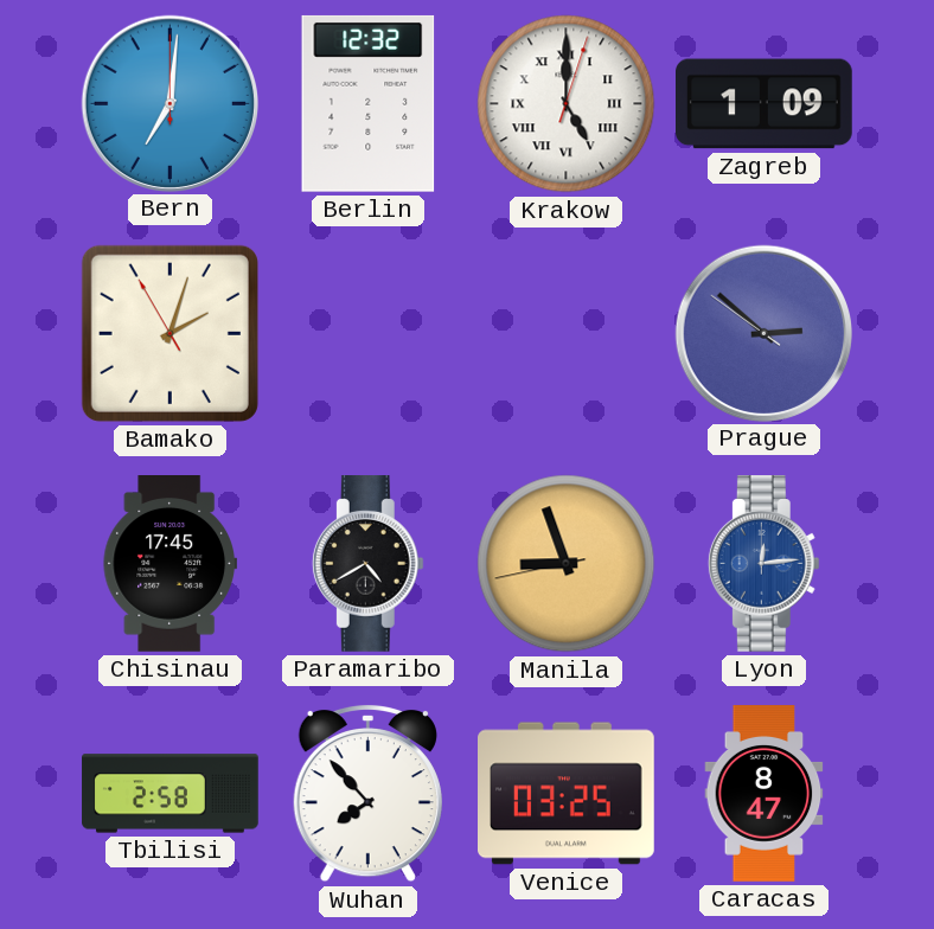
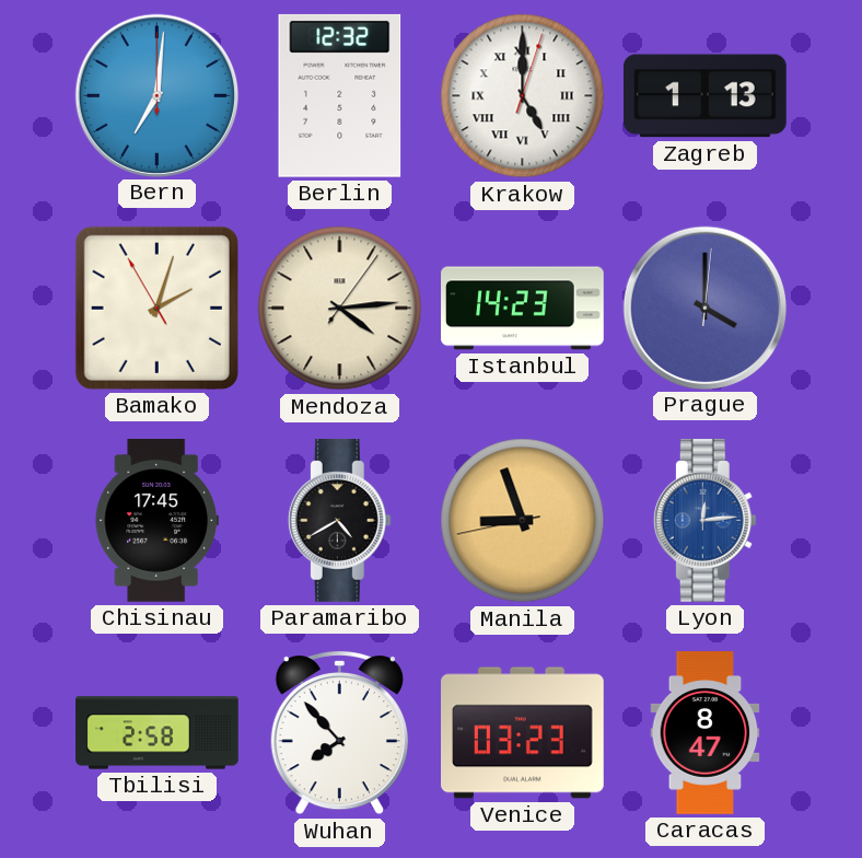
Zagreb: 1:09 -> 1:13
Mendoza: none -> 4:14
Istanbul: none -> 14:23
Prague: 2:51 -> 4:00
Venice: 03:25 -> 03:23
